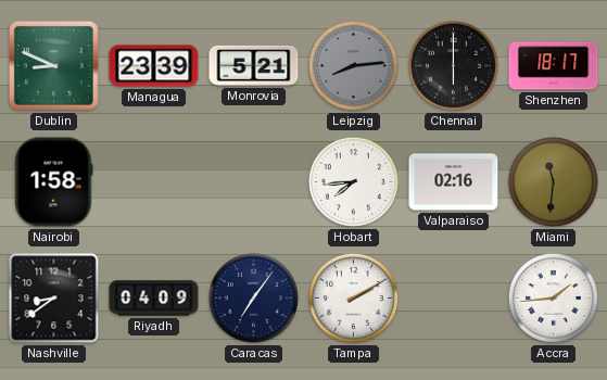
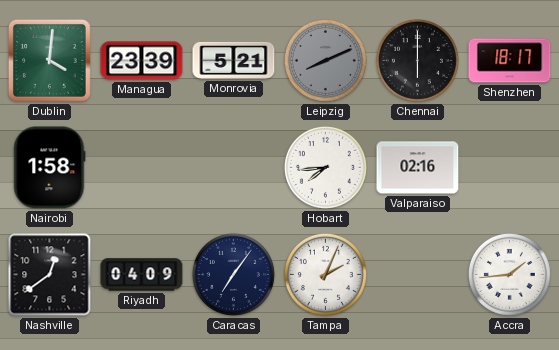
Dublin: 8:49 -> 4:01
Leipzig: 8:14 -> 8:11
Miami: 11:31 -> none
Nashville: 8:39 -> 12:39
Tampa: 2:10 -> 2:04
